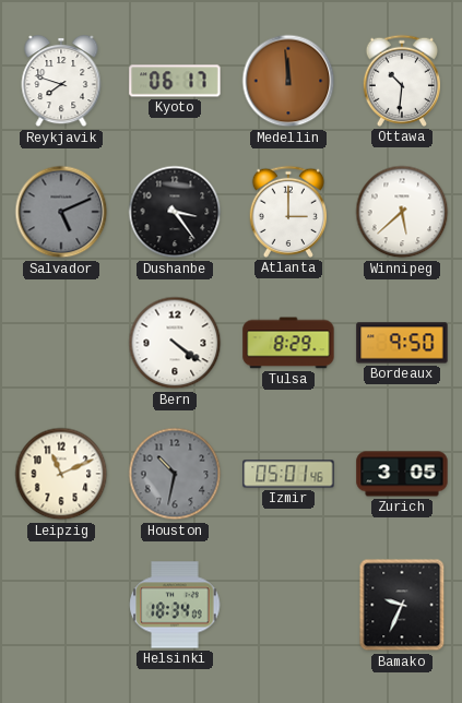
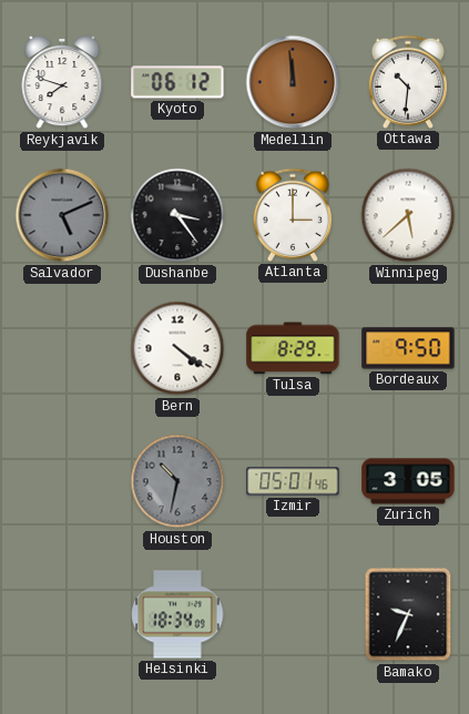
Kyoto: 06:17 -> 06:12
Leipzig: 11:11 -> none
